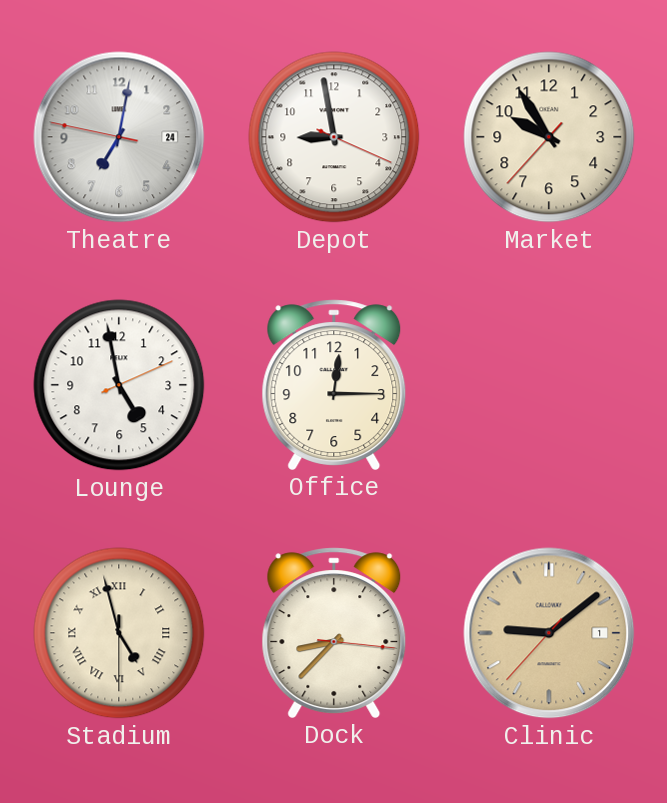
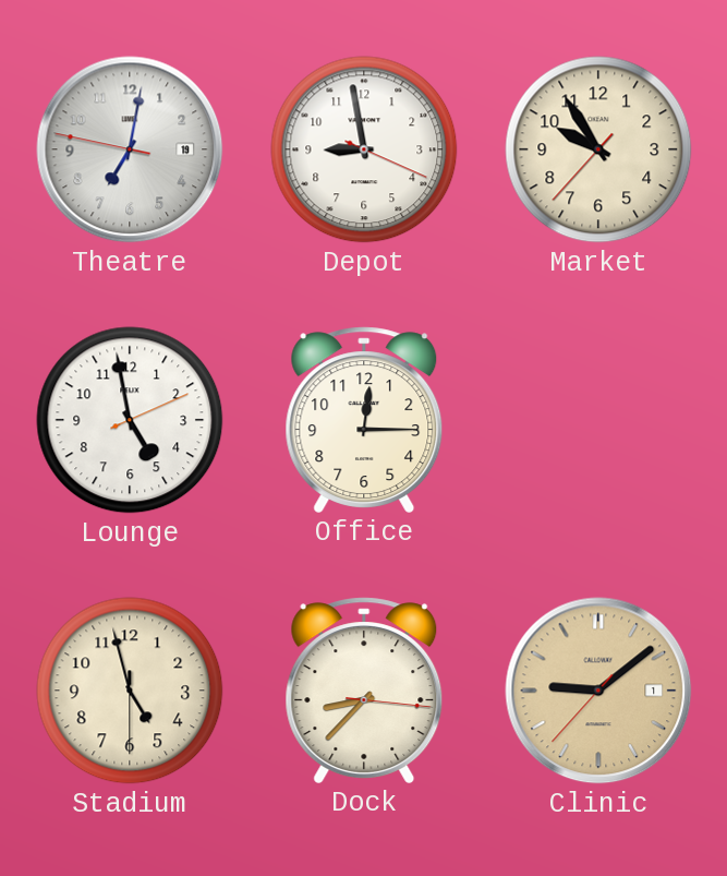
Theatre date: 24 -> 19
Stadium numerals: Roman -> Arabic
